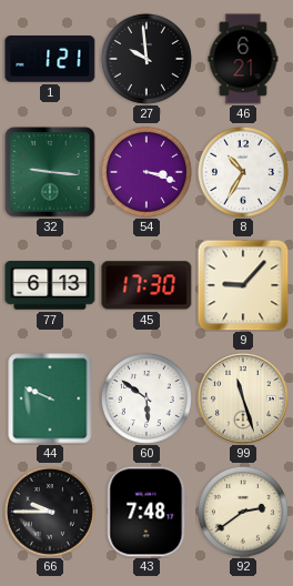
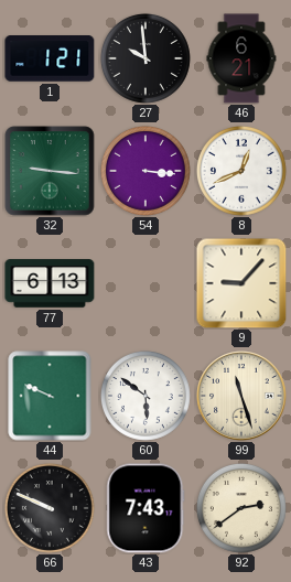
54: 3:18 -> 3:16
8: 10:35 -> 12:41
45: 17:30 -> none
66: 9:45 -> 9:49
43: 7:48 -> 7:43
